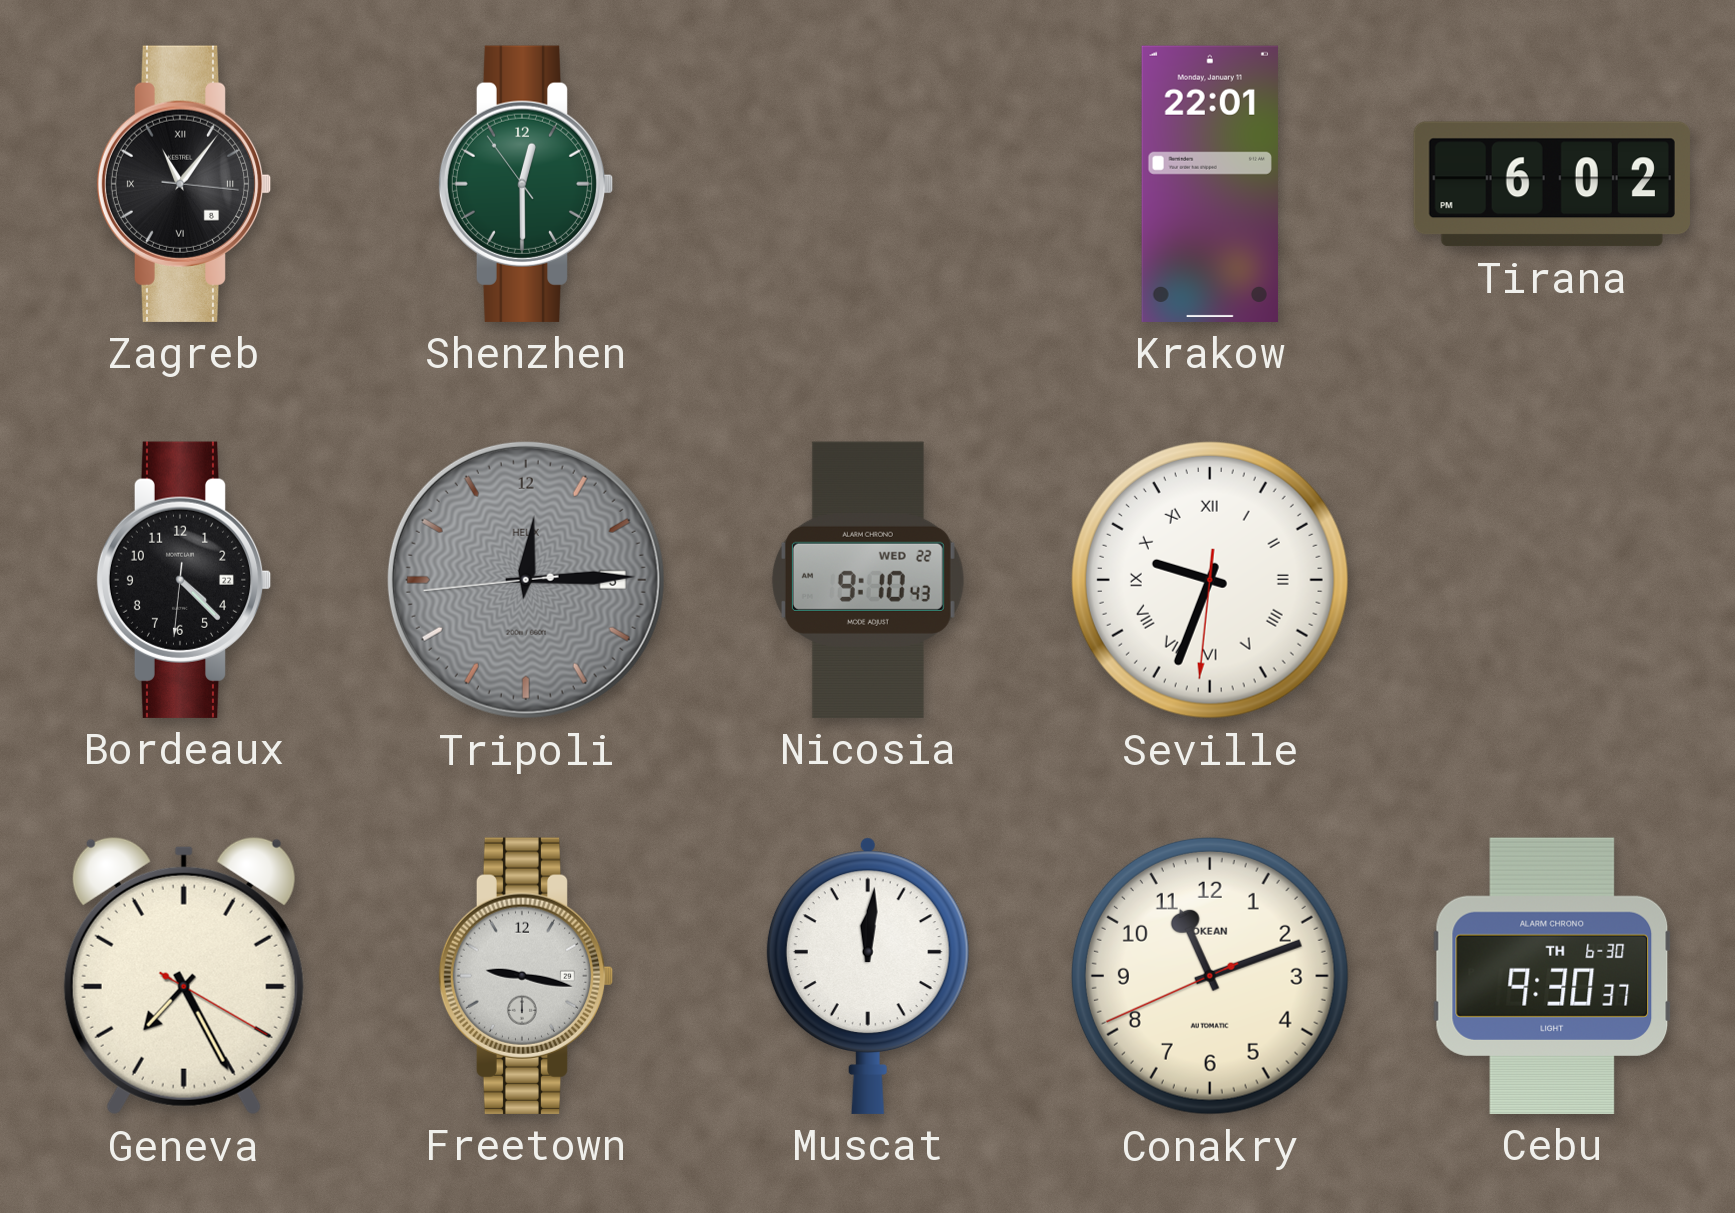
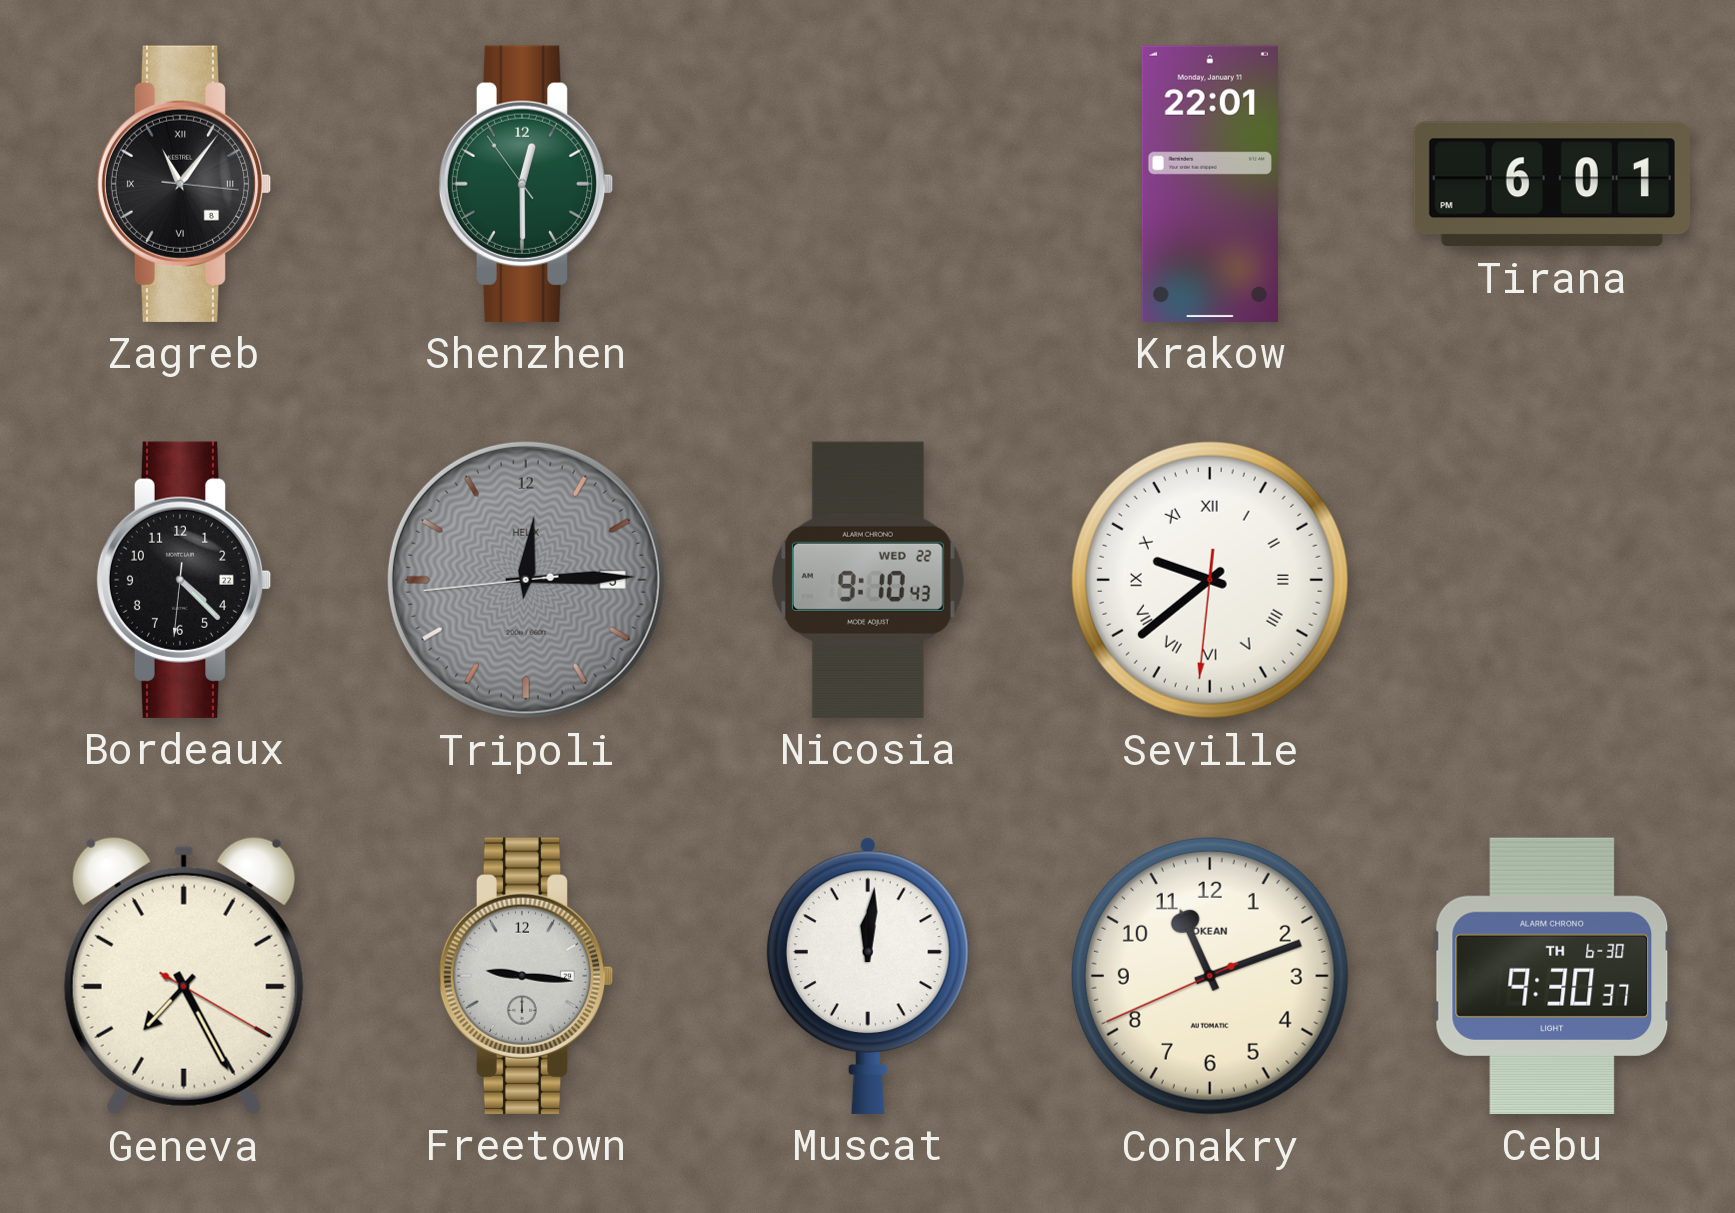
Tirana: 6:02 -> 6:01
Seville: 9:33 -> 9:38
Freetown: 9:17 -> 9:16
